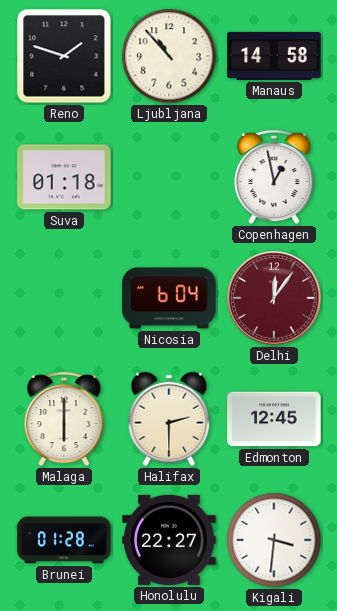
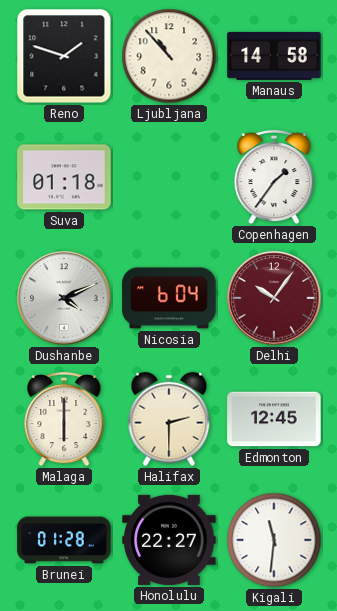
Copenhagen: 12:58 -> 1:36
Dushanbe: none -> 4:11
Delhi: 12:06 -> 10:06
Kigali: 3:31 -> 11:31
